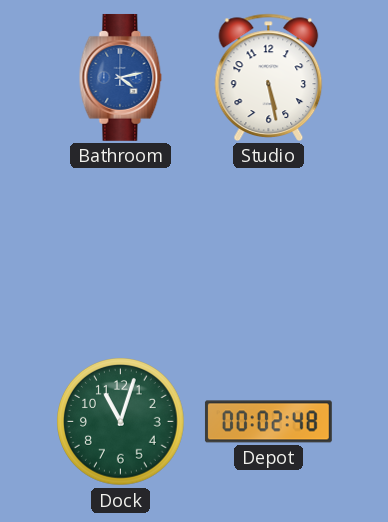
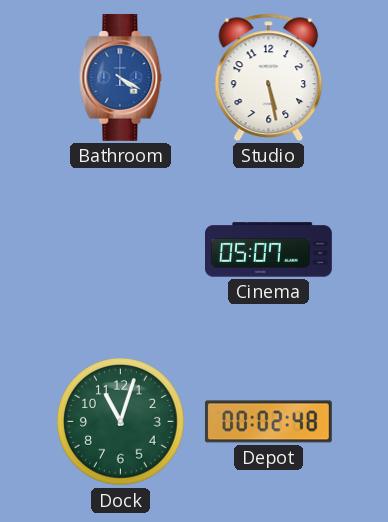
Bathroom: 4:13 -> 4:20
Cinema: none -> 05:07
